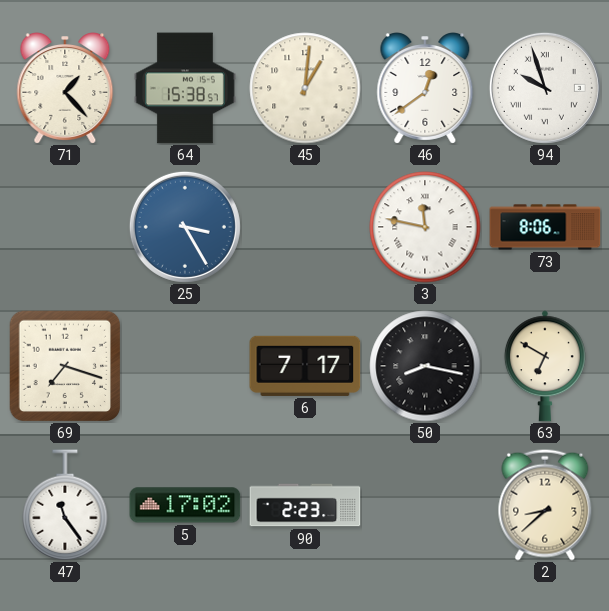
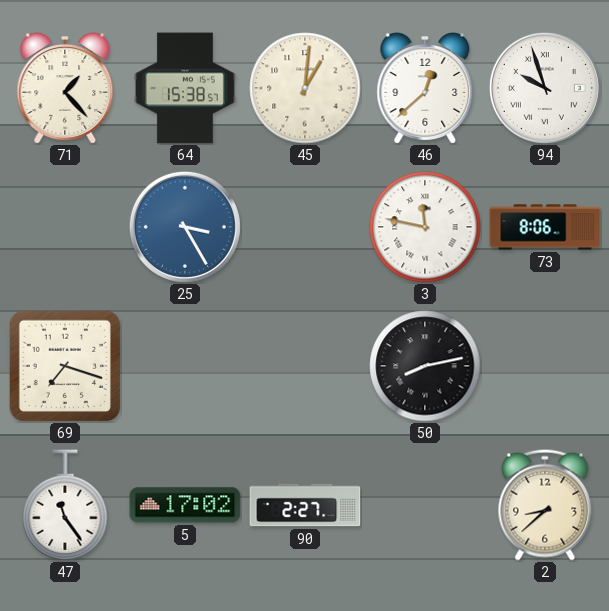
46: 12:39 -> 12:38
6: 7:17 -> none
50: 8:17 -> 8:13
63: 6:50 -> none
90: 2:23 -> 2:27
